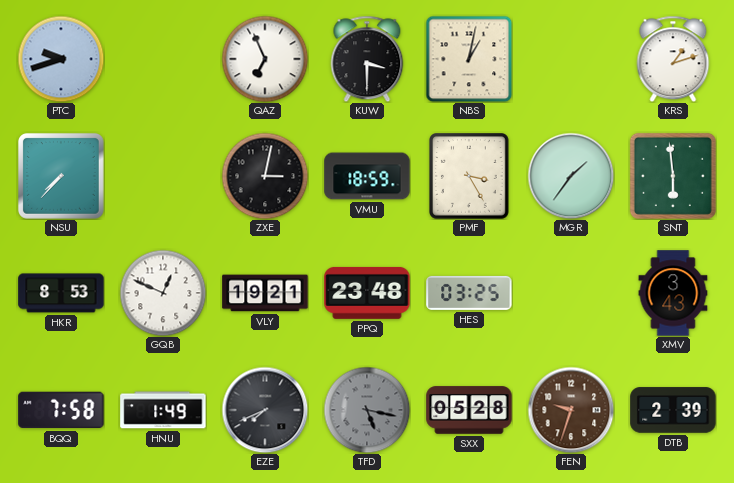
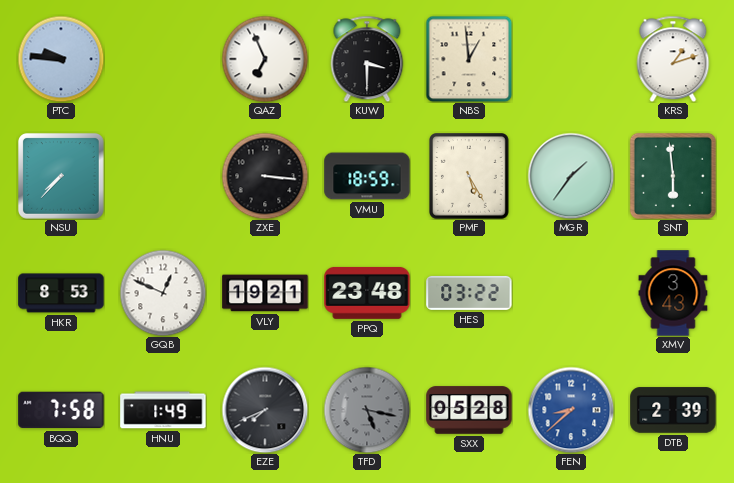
PTC: 9:42 -> 9:46
NBS: 1:02 -> 12:59
ZXE: 3:02 -> 3:16
PMF: 3:25 -> 5:25
HES: 03:25 -> 03:22
FEN: 9:33 -> 8:38
FEN dial: brown -> blue
